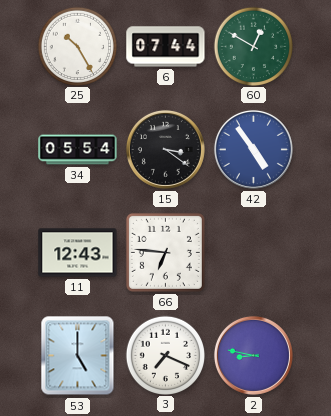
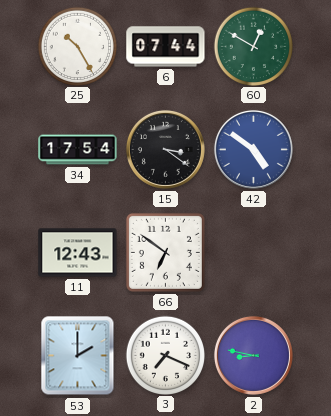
34: 05:54 -> 17:54
42: 4:54 -> 4:51
66: 6:46 -> 6:51
53: 5:00 -> 2:00
